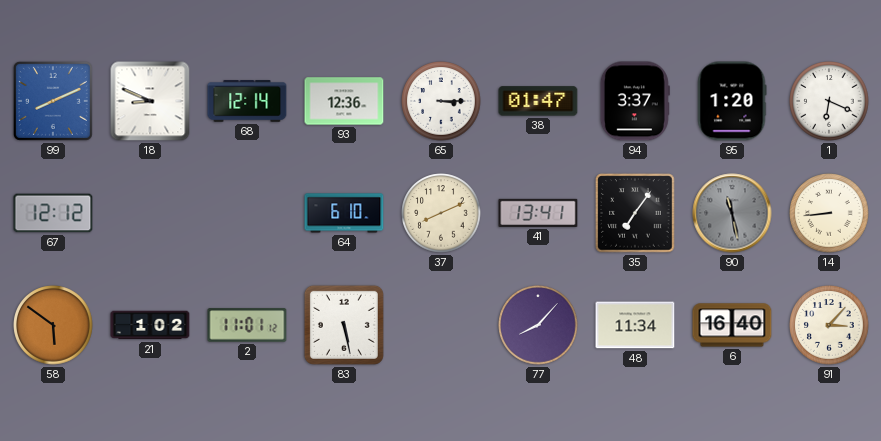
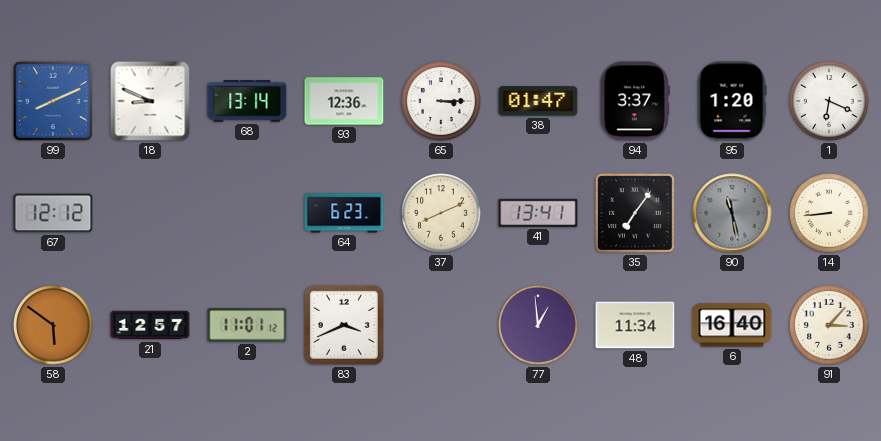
68: 12:14 -> 13:14
64: 6:10 -> 6:23
21: 1:02 -> 12:57
83: 5:28 -> 3:41
77: 8:07 -> 12:59
